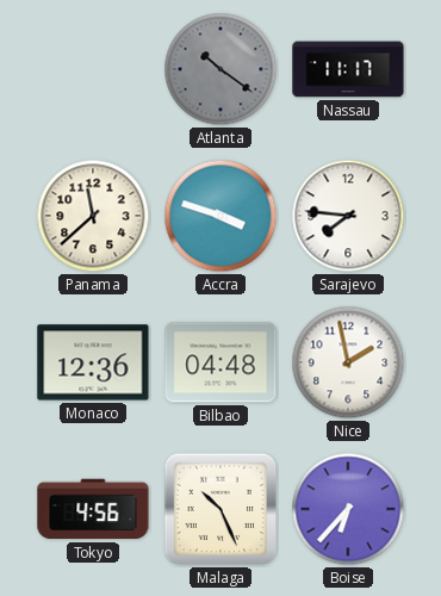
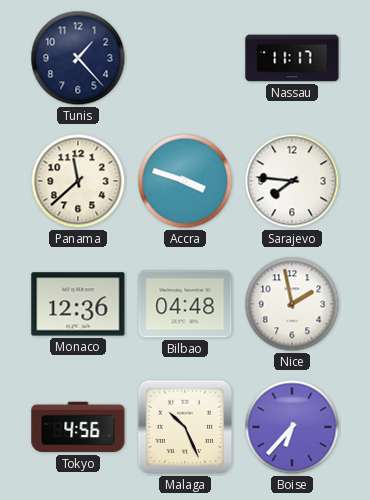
Tunis: none -> 1:23
Atlanta: 10:21 -> none
